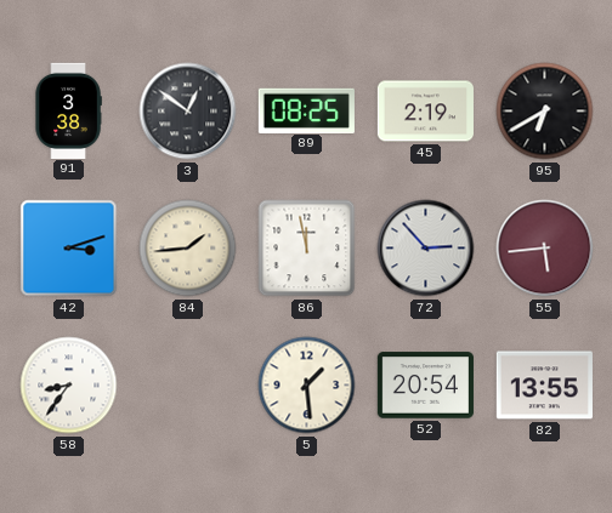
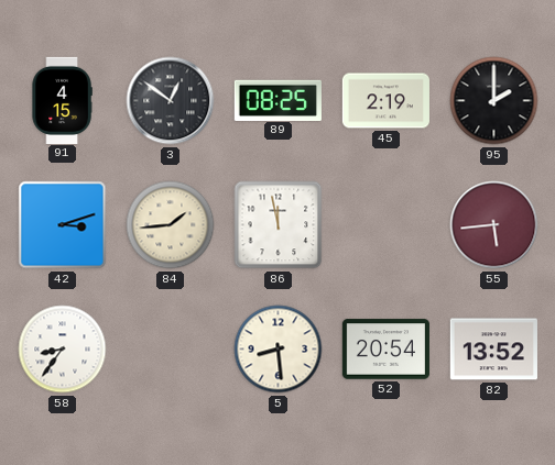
91: 3:38 -> 4:15
95: 6:40 -> 2:00
72: 2:53 -> none
5: 1:29 -> 8:29
82: 13:55 -> 13:52
